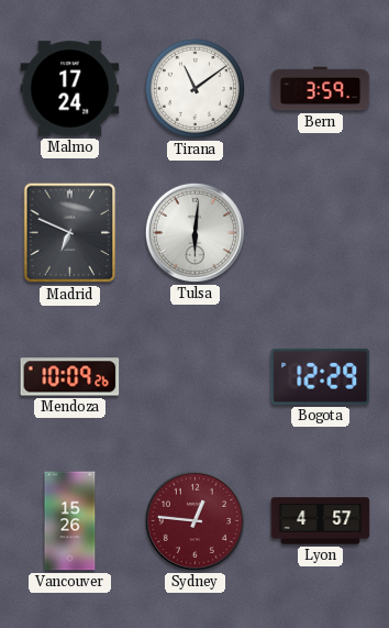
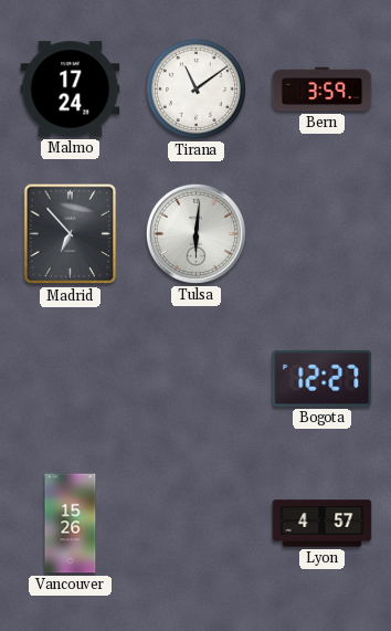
Madrid: 6:49 -> 6:53
Mendoza: 10:09 -> none
Bogota: 12:29 -> 12:27
Sydney: 12:46 -> none
